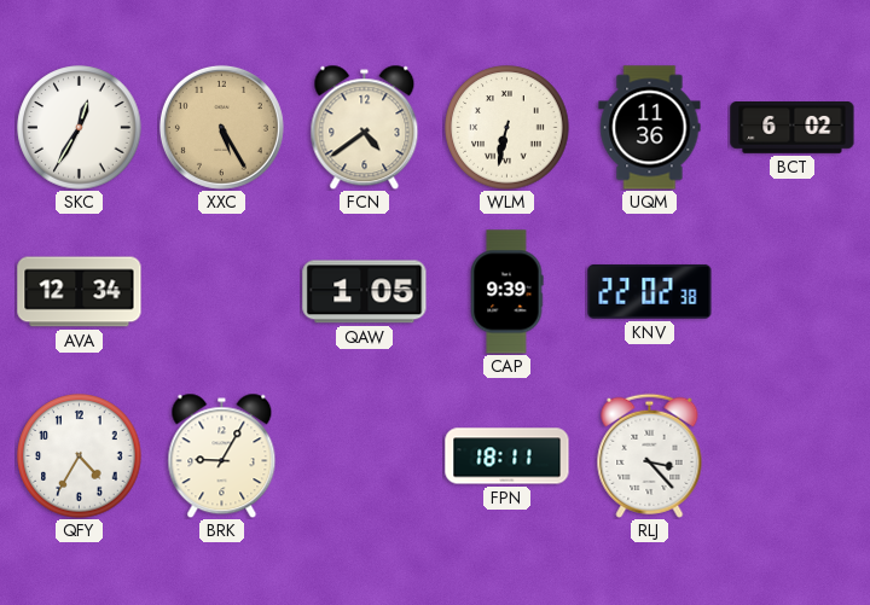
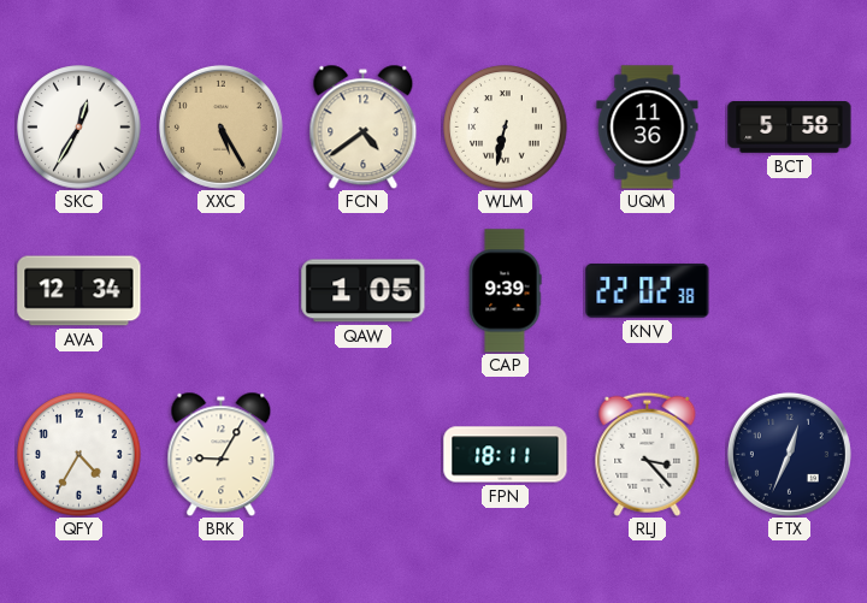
BCT: 6:02 -> 5:58
FTX: none -> 12:34
